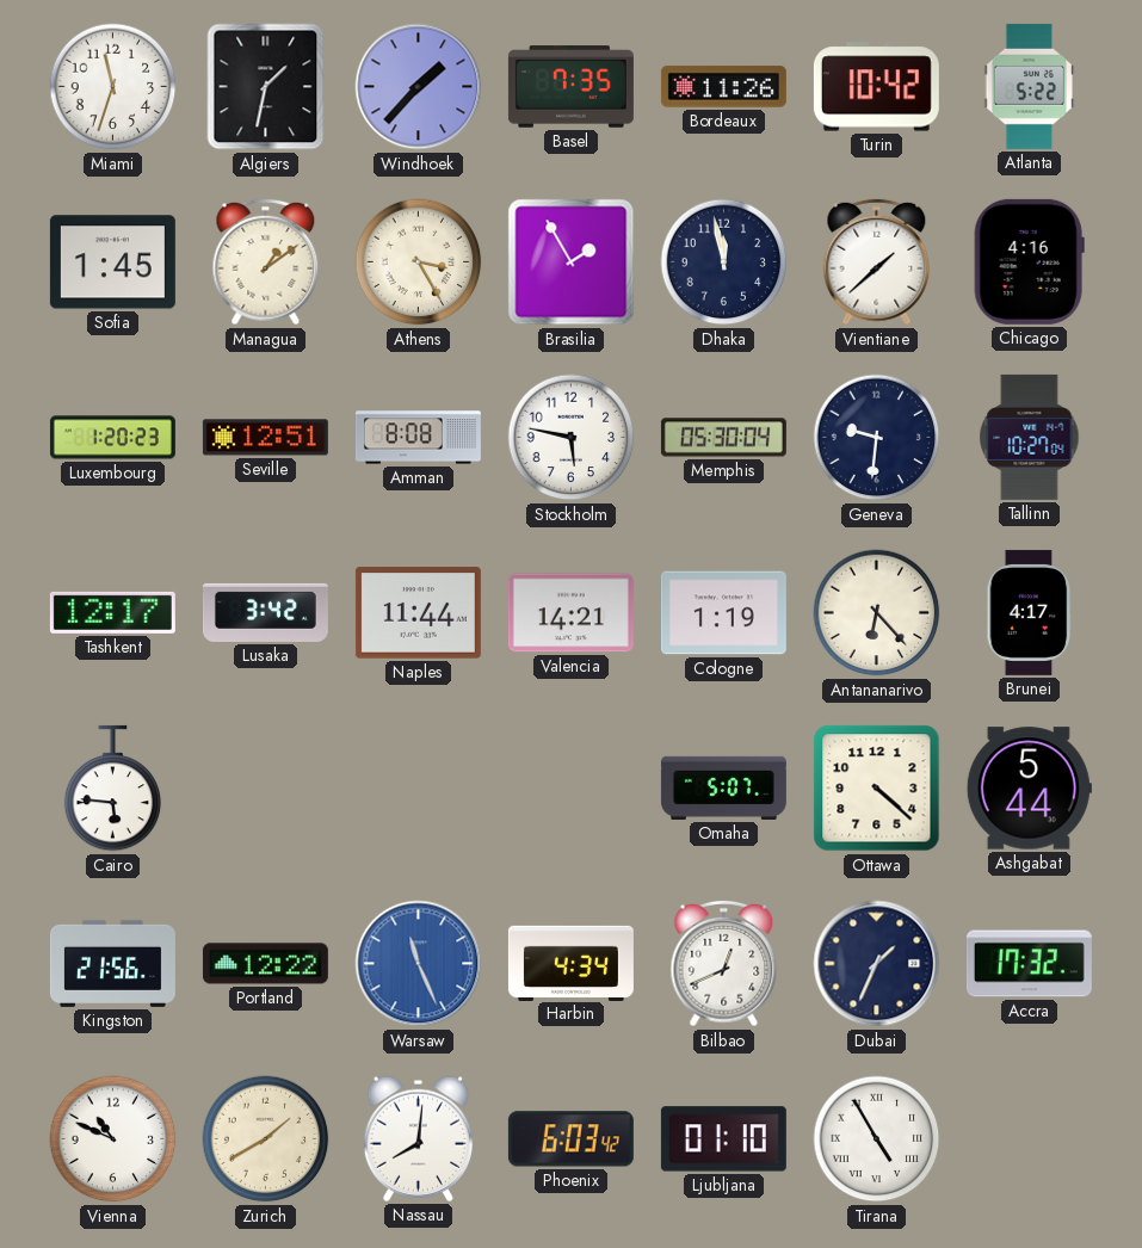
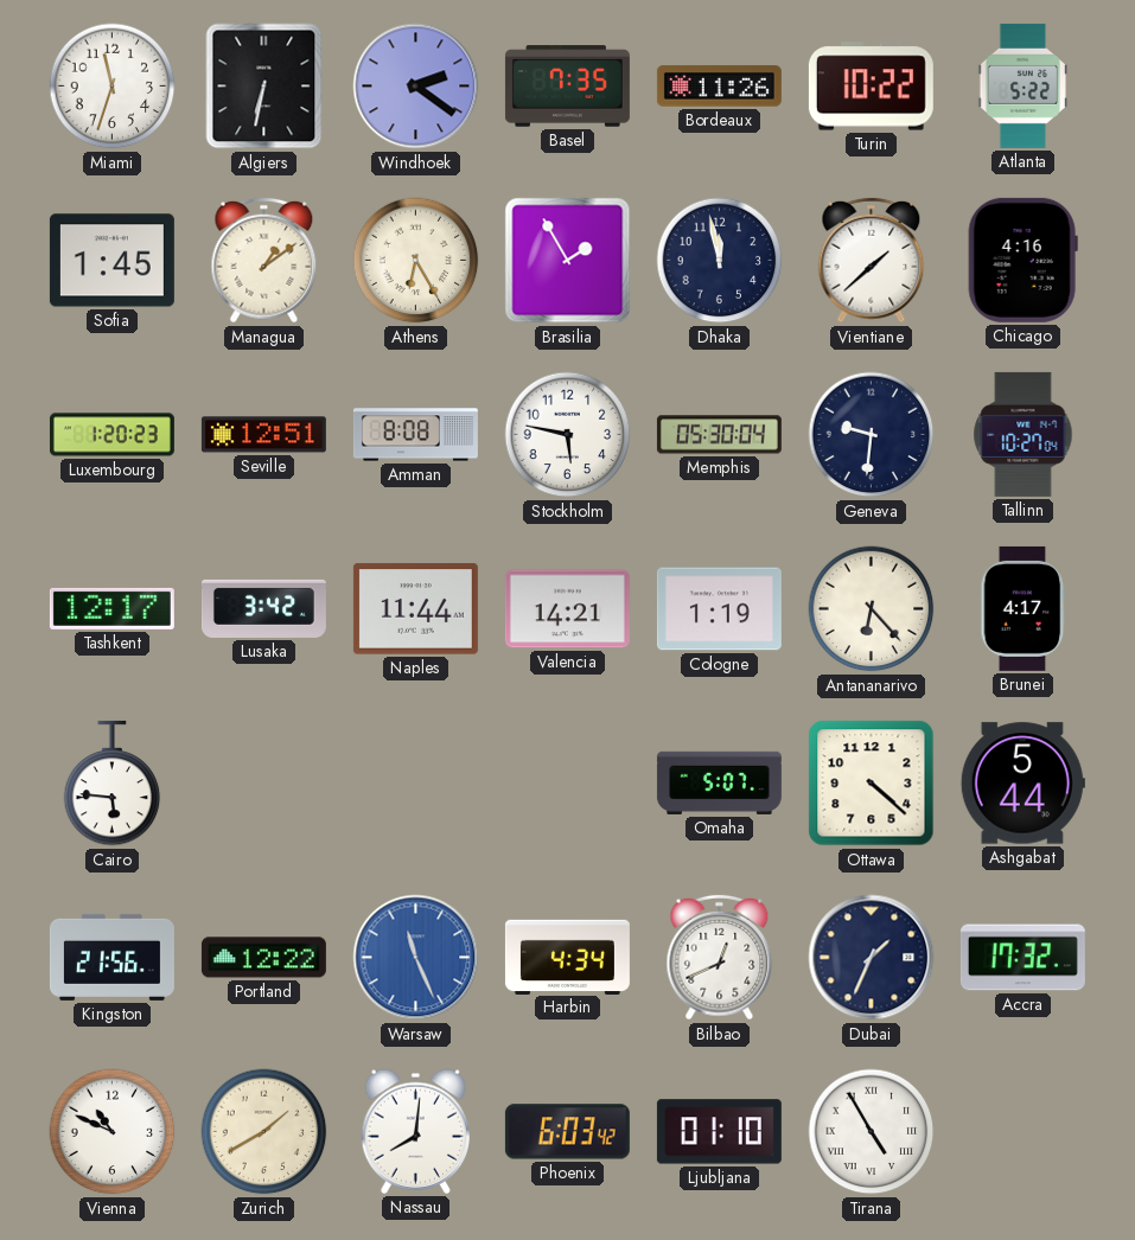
Algiers: 1:32 -> 6:32
Windhoek: 1:37 -> 2:21
Turin: 10:42 -> 10:22
Athens: 3:25 -> 6:25
